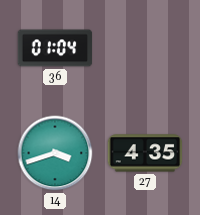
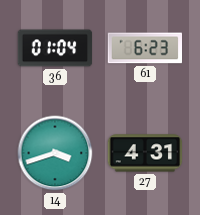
61: none -> 6:23
27: 4:35 -> 4:31
